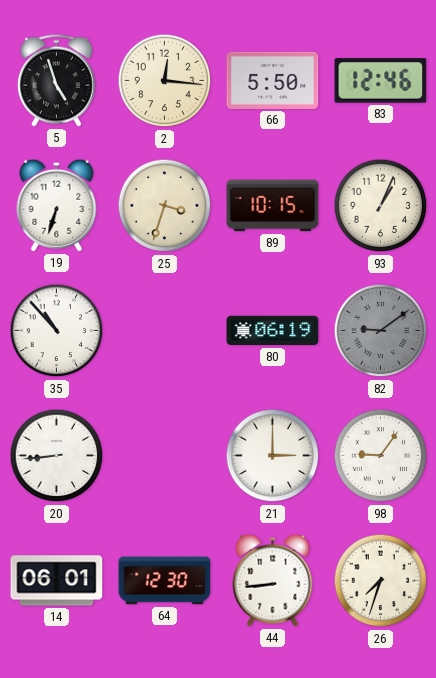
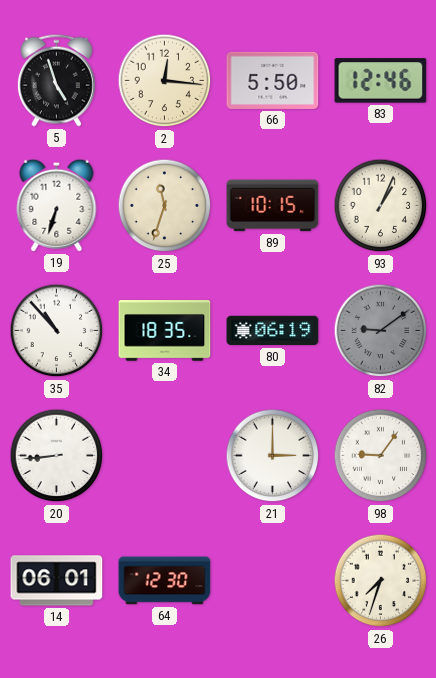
25: 3:33 -> 11:33
34: none -> 18:35
44: 8:44 -> none
